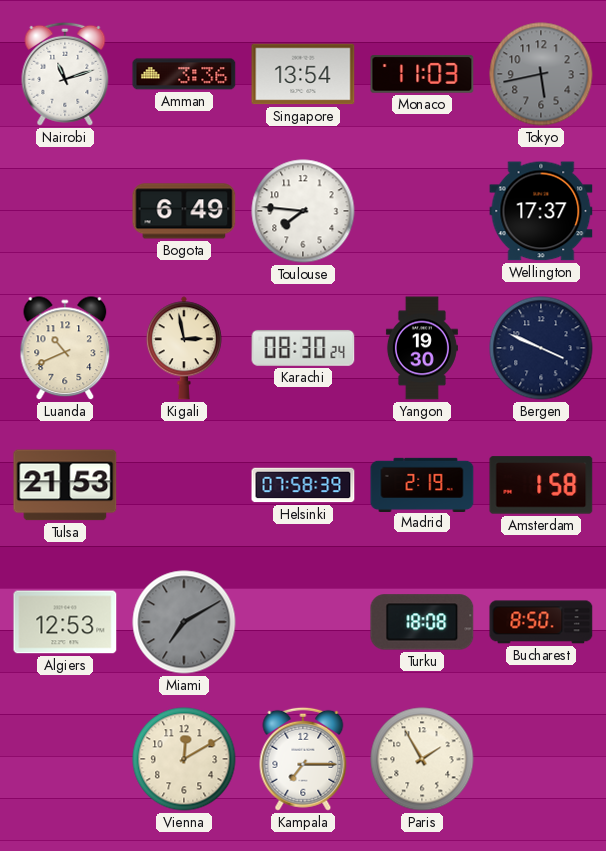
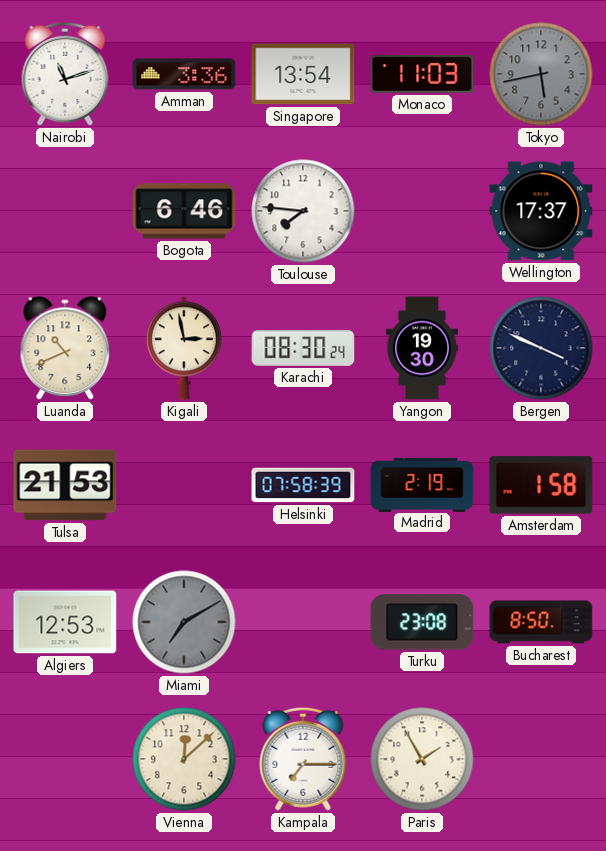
Bogota: 6:49 -> 6:46
Turku: 18:08 -> 23:08
Vienna: 12:10 -> 12:08
